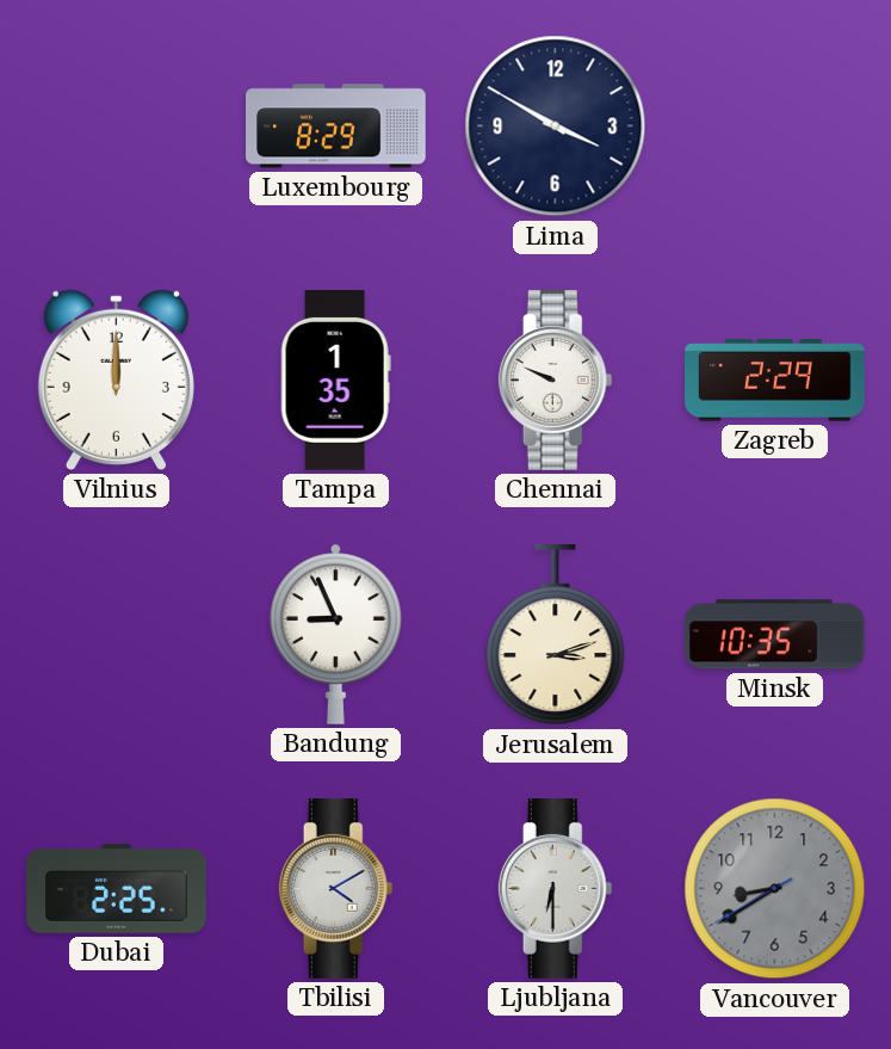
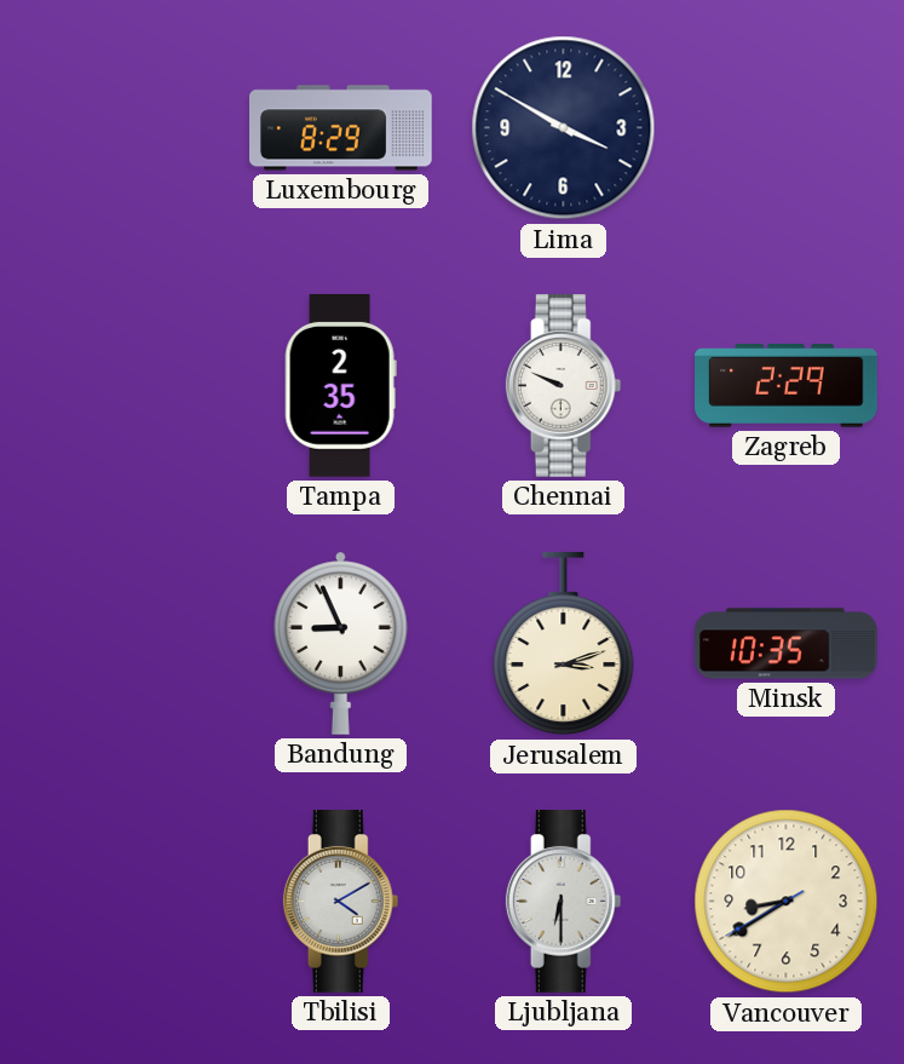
Vilnius: 12:00 -> none
Tampa: 1:35 -> 2:35
Dubai: 2:25 -> none
Vancouver dial: grey -> cream
